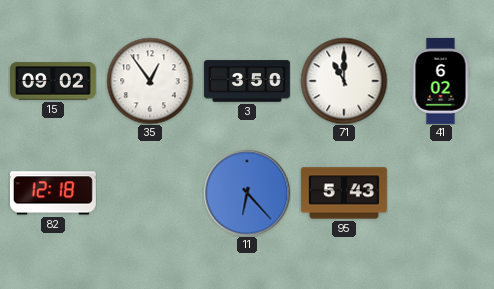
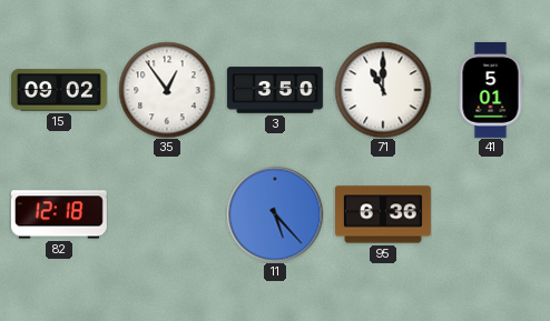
41: 6:02 -> 5:01
11: 6:23 -> 5:23
95: 5:43 -> 6:36
